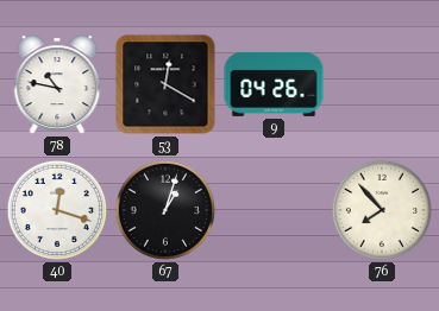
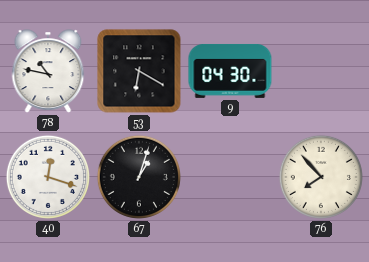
53: 12:20 -> 6:20
9: 04:26 -> 04:30
